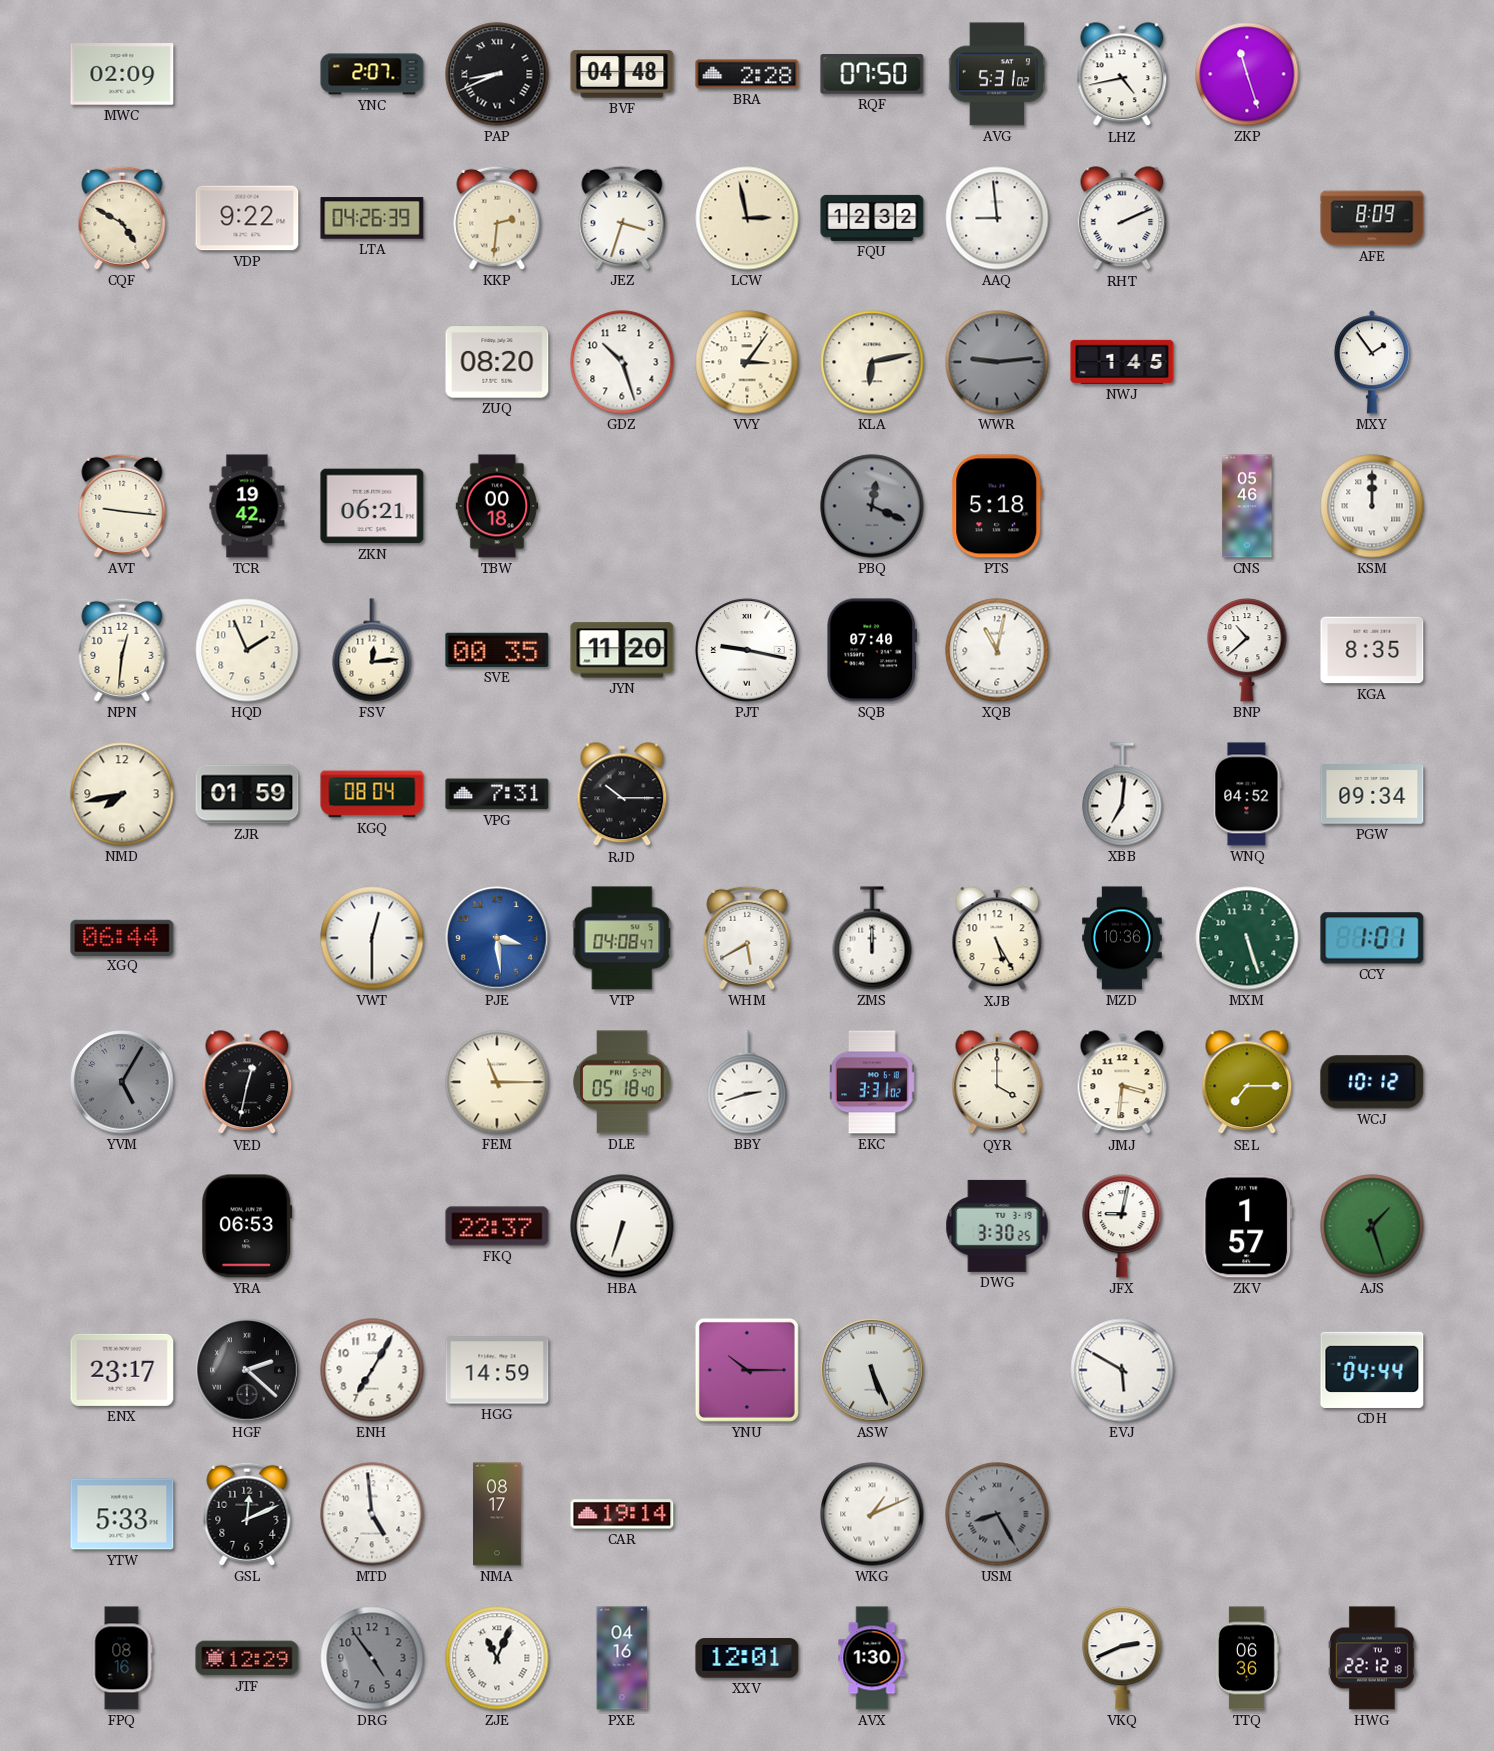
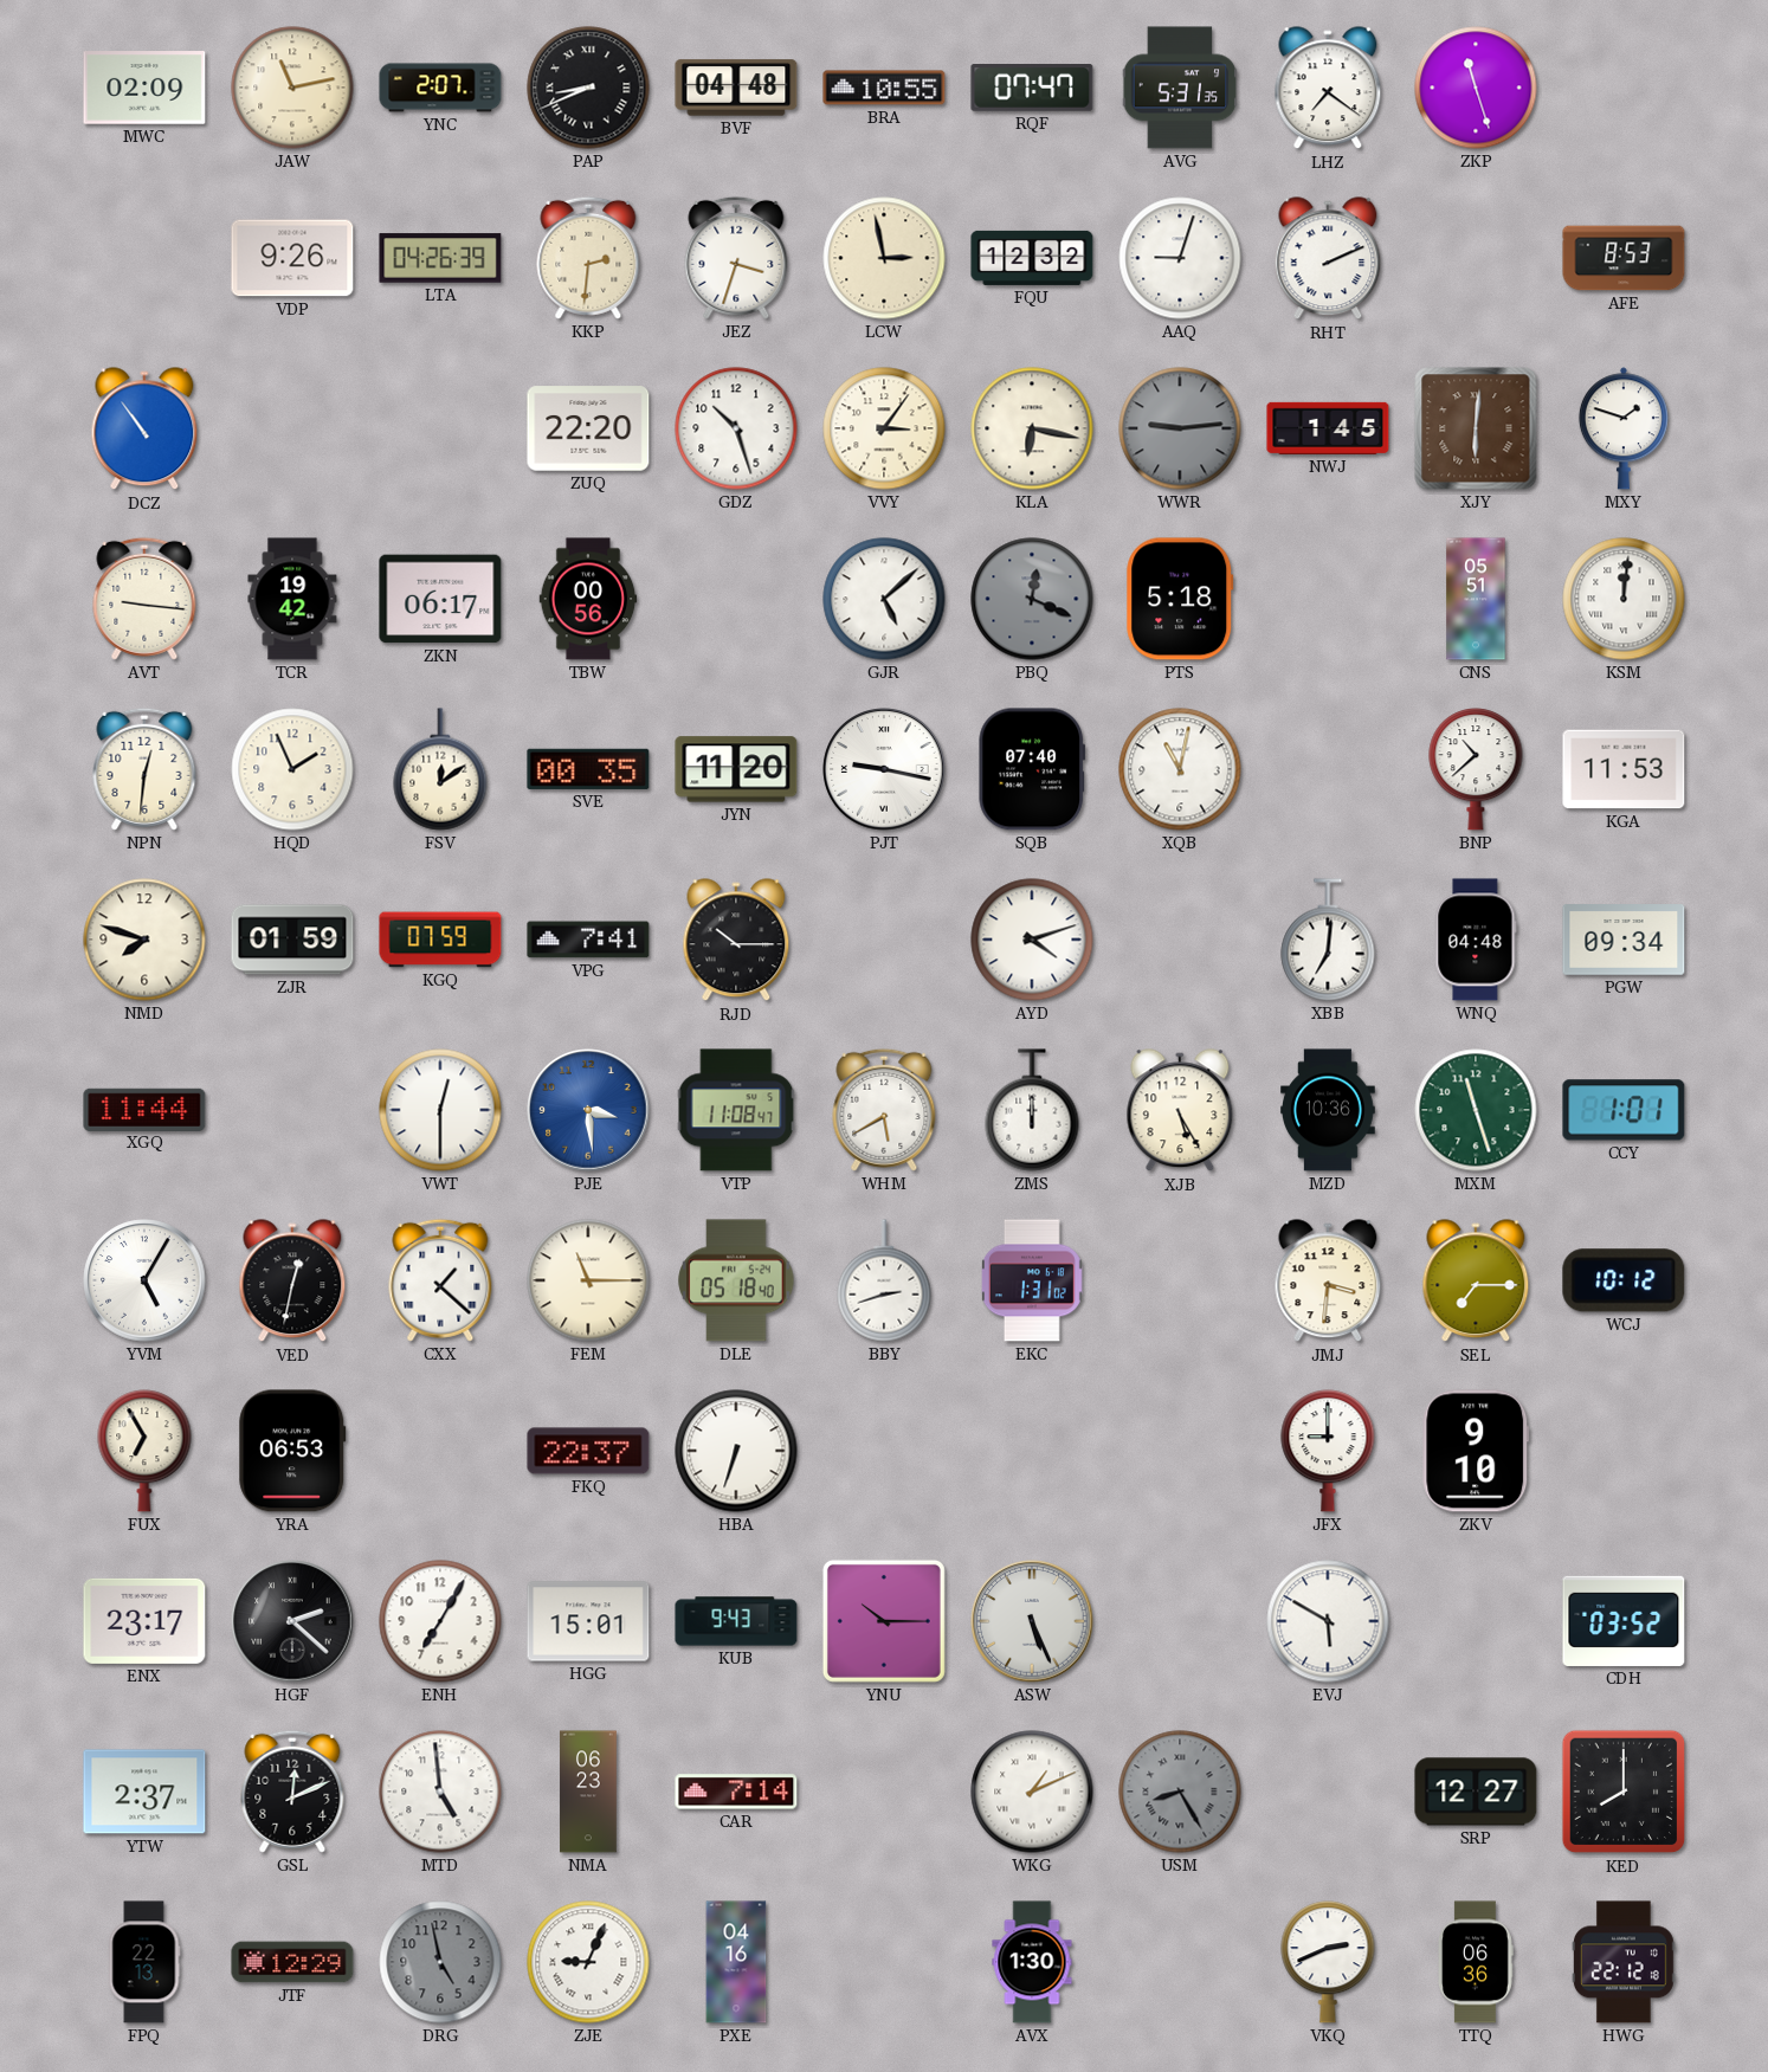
JAW: none -> 11:13
BRA: 2:28 -> 10:55
RQF: 07:50 -> 07:47
AVG: 5:31:02 -> 5:31:35
LHZ: 4:43 -> 7:21
CQF: 4:50 -> none
VDP: 9:22 -> 9:26
AAQ: 8:59 -> 9:03
AFE: 8:09 -> 8:53
DCZ: none -> 10:54
ZUQ: 08:20 -> 22:20
KLA: 6:13 -> 6:17
XJY: none -> 6:01
MXY: 1:54 -> 1:48
ZKN: 06:21 -> 06:17
TBW: 00:18 -> 00:56
GJR: none -> 5:08
CNS: 05:46 -> 05:51
KSM: 12:00 -> 12:01
FSV: 12:14 -> 12:09
KGA: 8:35 -> 11:53
NMD: 7:43 -> 7:48
KGQ: 08:04 -> 07:59
VPG: 7:31 -> 7:41
AYD: none -> 4:12
WNQ: 04:52 -> 04:48
XGQ: 06:44 -> 11:44
VTP: 04:08 -> 11:08
MXM: 5:27 -> 11:27
YVM dial: grey -> white
CXX: none -> 1:22
EKC: 3:31 -> 1:31
QYR: 4:00 -> none
FUX: none -> 6:55
DWG: 3:30 -> none
JFX: 9:02 -> 9:00
ZKV: 1:57 -> 9:10
AJS: 1:27 -> none
HGG: 14:59 -> 15:01
KUB: none -> 9:43
CDH: 04:44 -> 03:52
YTW: 5:33 -> 2:37
NMA: 08:17 -> 06:23
CAR: 19:14 -> 7:14
SRP: none -> 12:27
KED: none -> 8:00
FPQ: 08:16 -> 22:13
DRG: 4:54 -> 4:58
ZJE: 11:04 -> 9:04
XXV: 12:01 -> none
